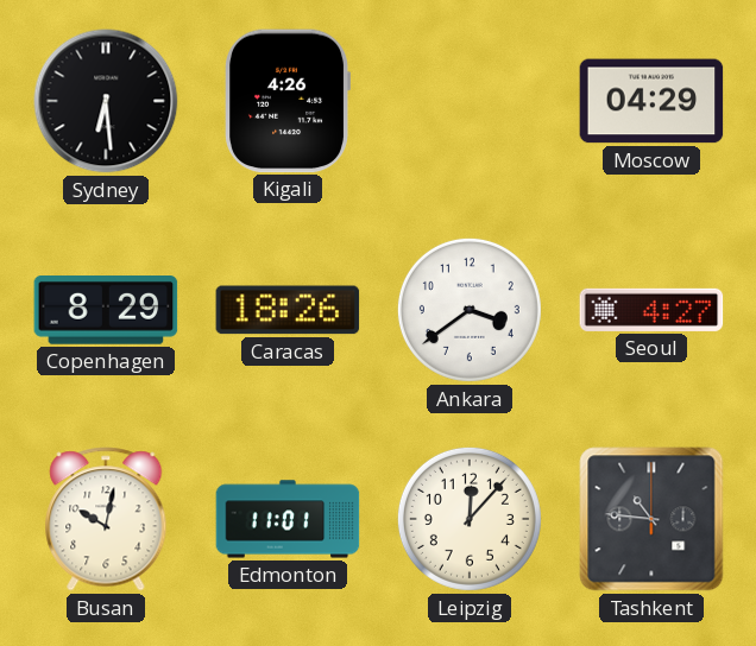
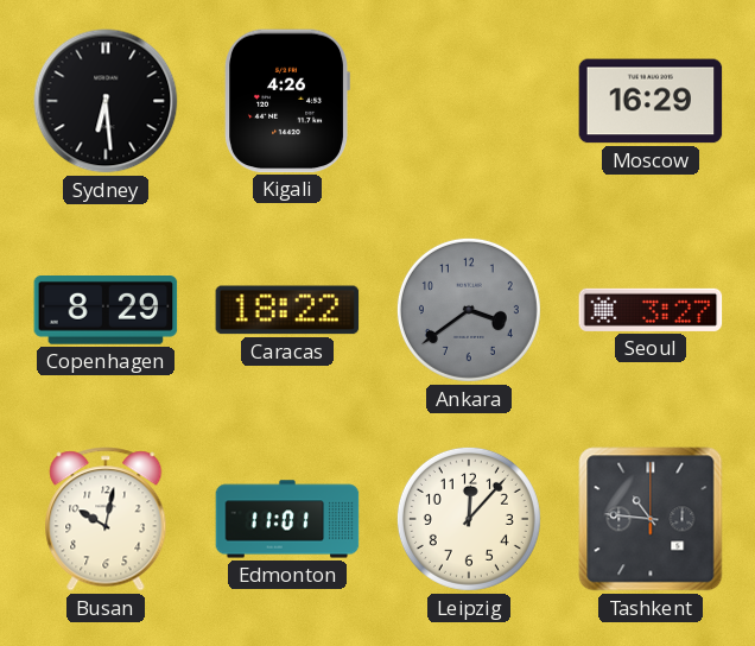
Moscow: 04:29 -> 16:29
Caracas: 18:26 -> 18:22
Ankara dial: white -> grey
Seoul: 4:27 -> 3:27
